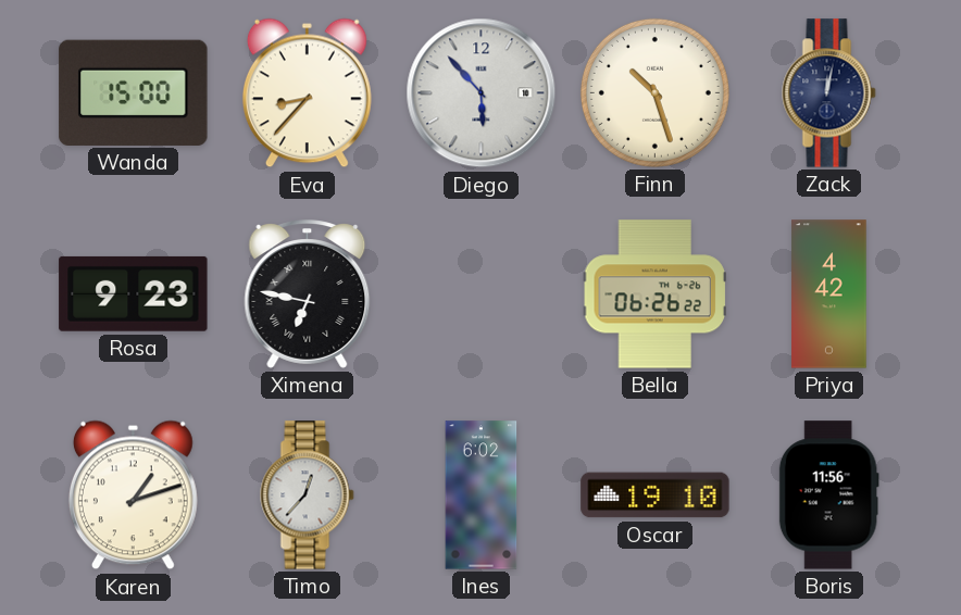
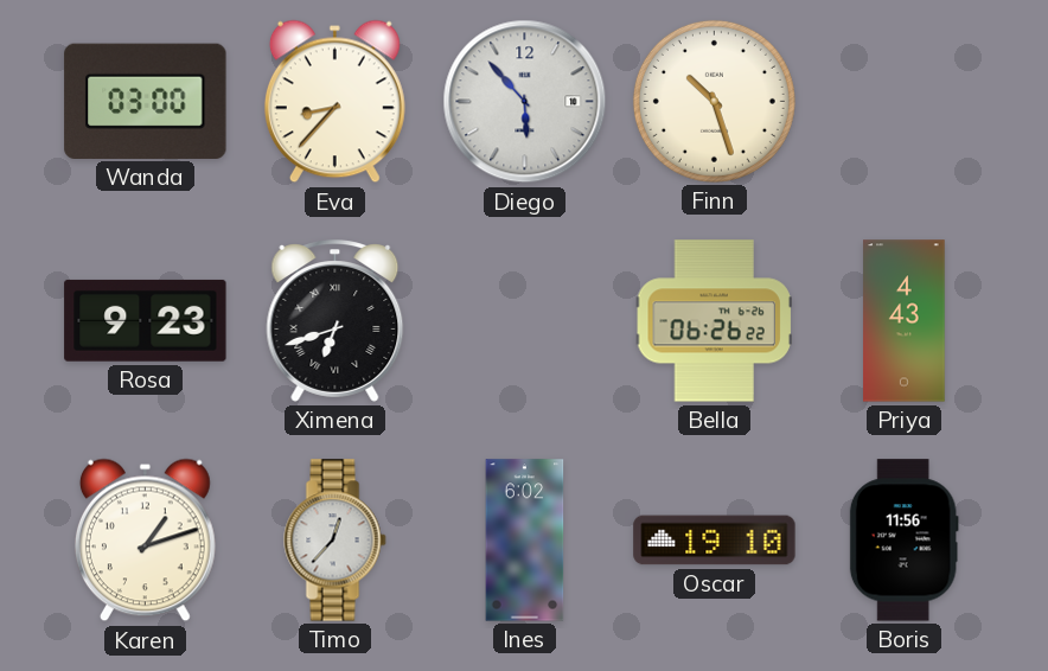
Wanda: 15:00 -> 03:00
Zack: 12:02 -> none
Ximena: 6:47 -> 6:42
Priya: 4:42 -> 4:43
